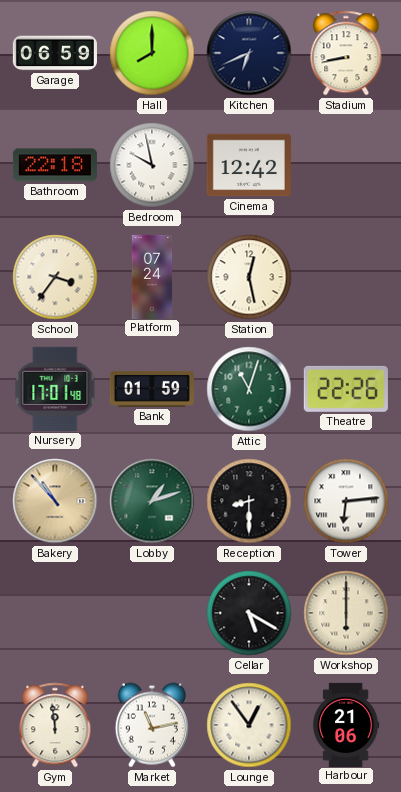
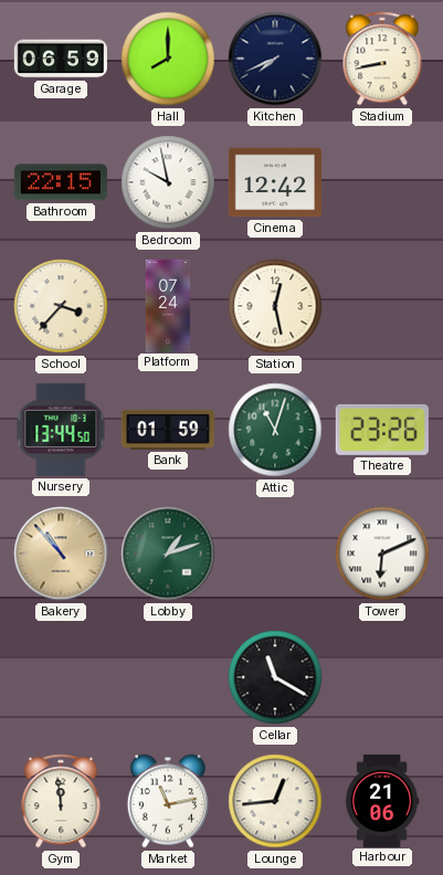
Kitchen: 6:41 -> 7:41
Bathroom: 22:18 -> 22:15
School: 3:36 -> 3:37
Nursery: 17:01 -> 13:44
Theatre: 22:26 -> 23:26
Reception: 8:30 -> none
Tower: 6:14 -> 6:11
Cellar: 5:20 -> 11:20
Workshop: 6:00 -> none
Lounge: 12:54 -> 12:44
